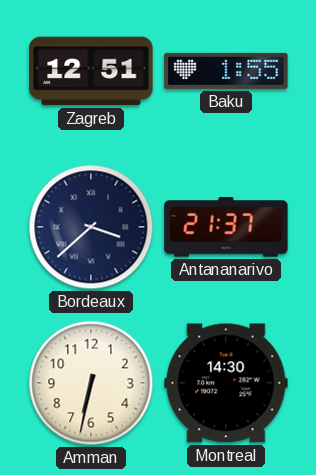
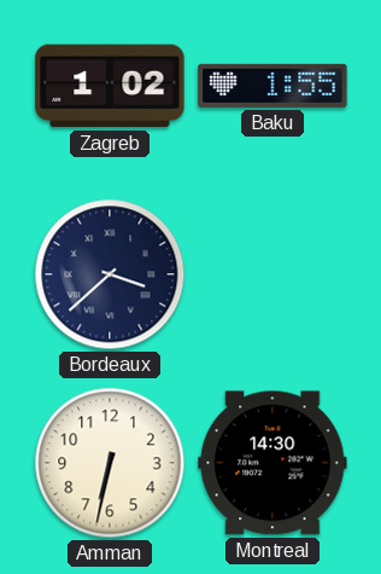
Zagreb: 12:51 -> 1:02
Antananarivo: 21:37 -> none
